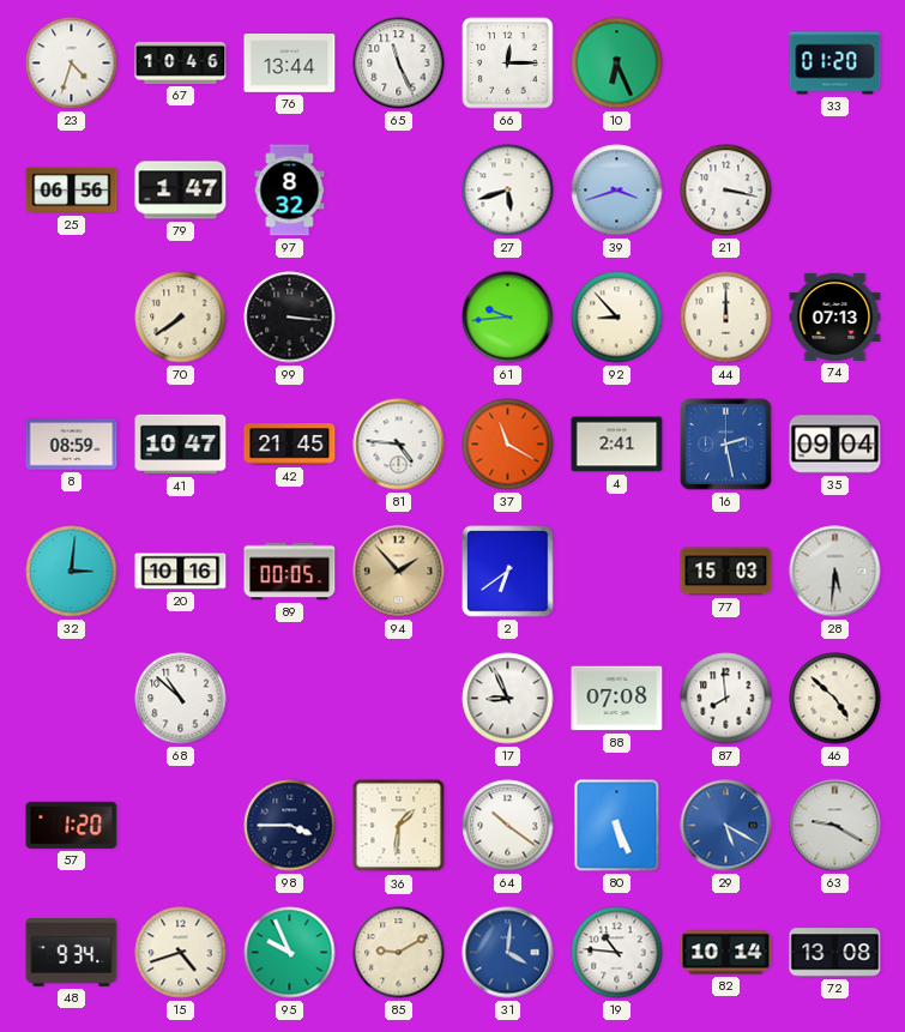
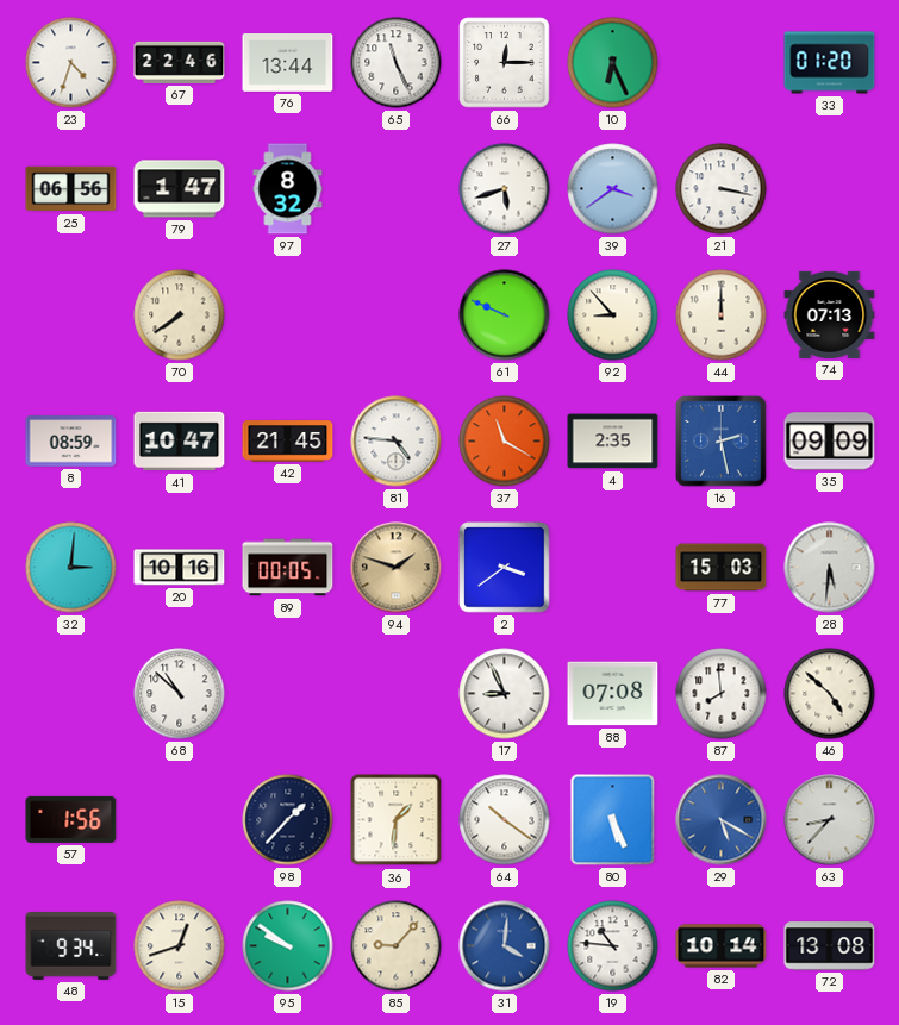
67: 10:46 -> 22:46
39: 3:42 -> 3:39
99: 3:16 -> none
61: 9:44 -> 9:49
4: 2:41 -> 2:35
35: 09:04 -> 09:09
94: 1:53 -> 1:48
2: 6:39 -> 3:39
57: 1:20 -> 1:56
98: 3:45 -> 1:37
63: 9:20 -> 8:37
15: 4:42 -> 12:42
95: 9:56 -> 9:51
85: 9:10 -> 9:07
